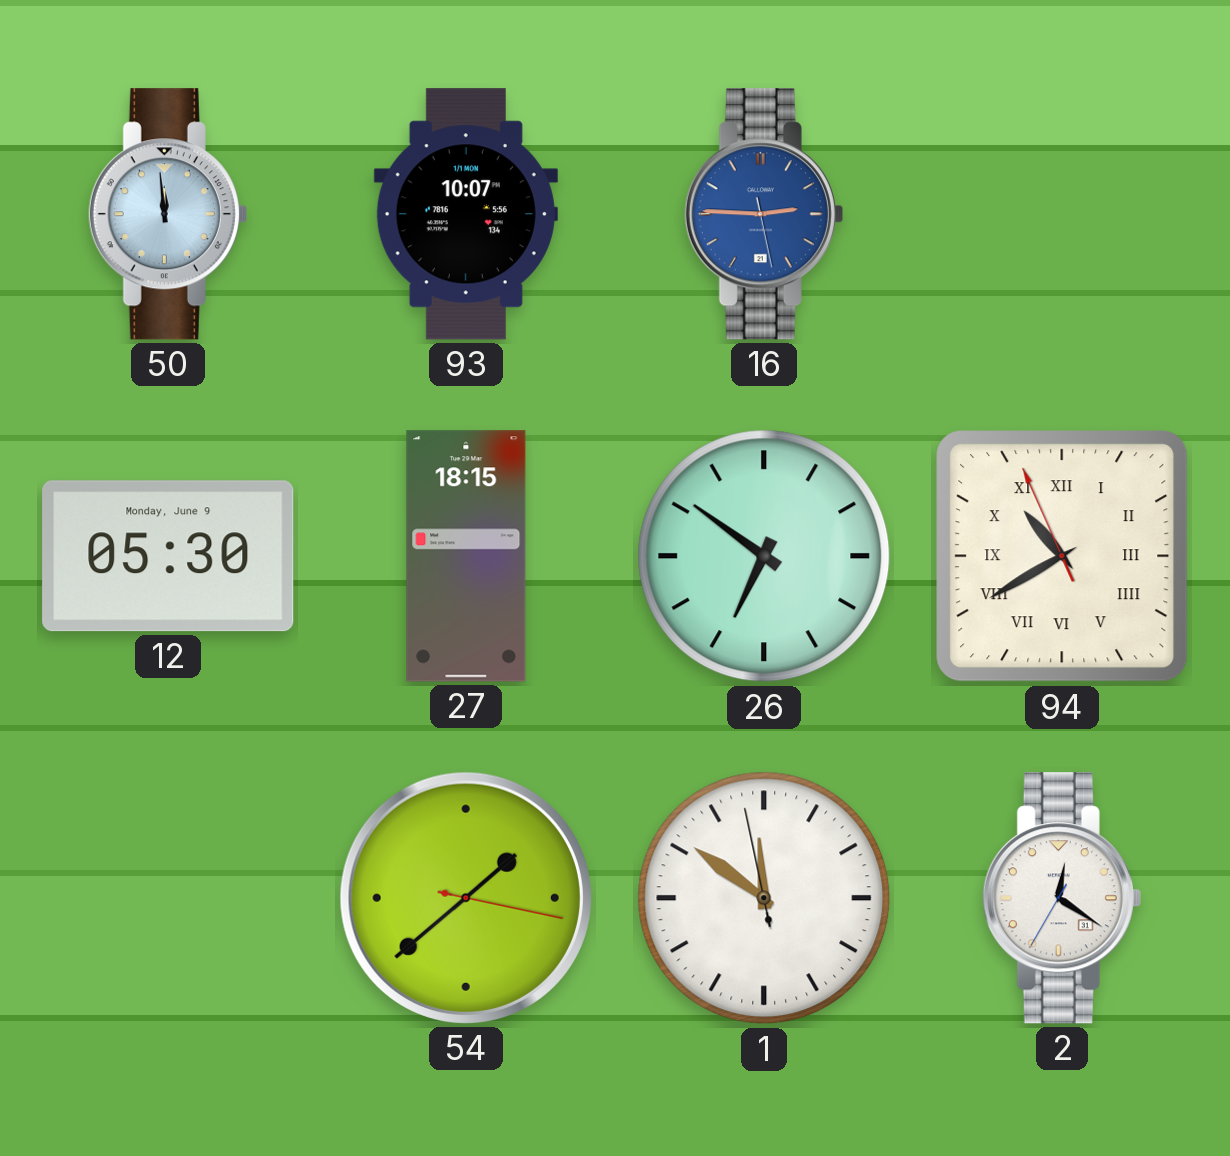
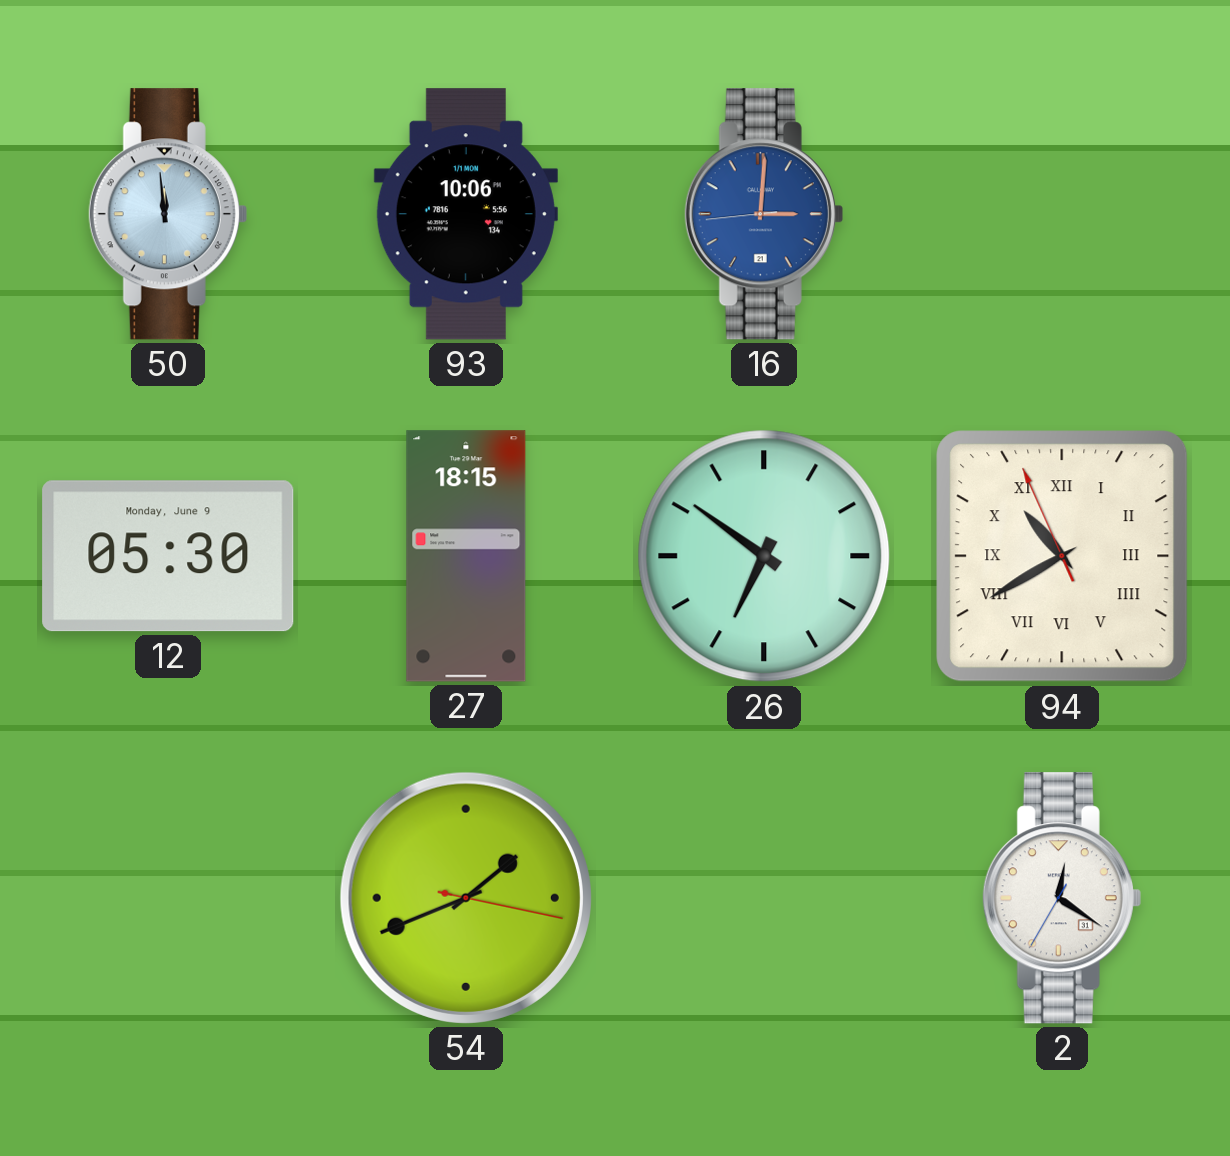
93: 10:07 -> 10:06
16: 2:45 -> 3:00
54: 1:38 -> 1:41
1: 11:50 -> none
